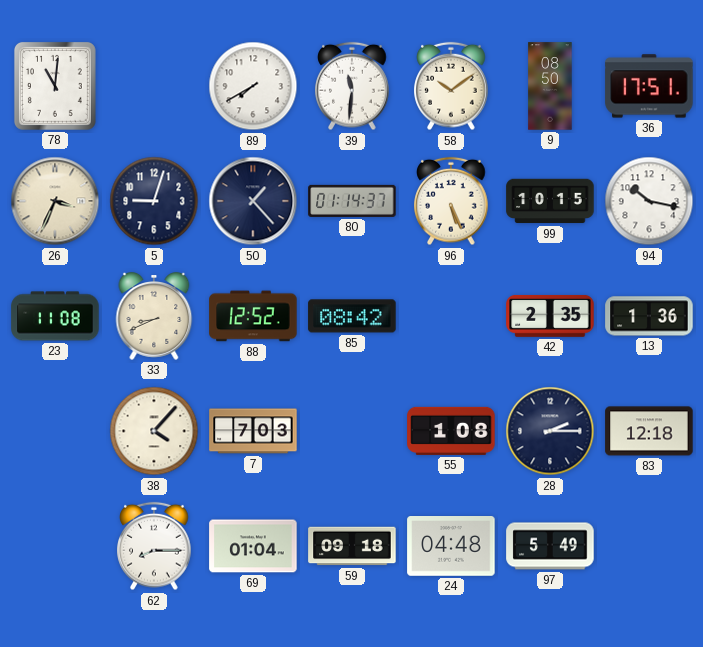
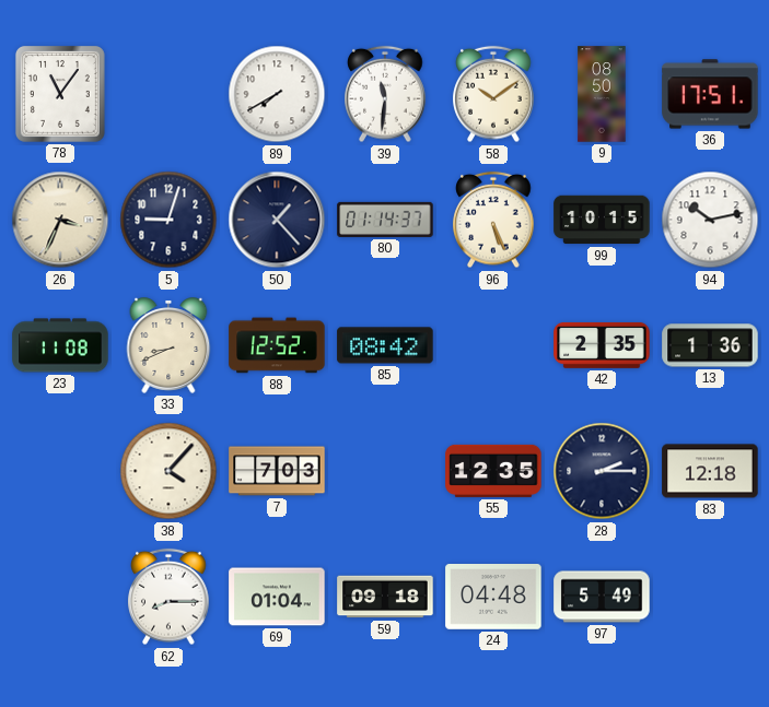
78: 11:01 -> 11:06
94: 10:17 -> 10:13
55: 1:08 -> 12:35
